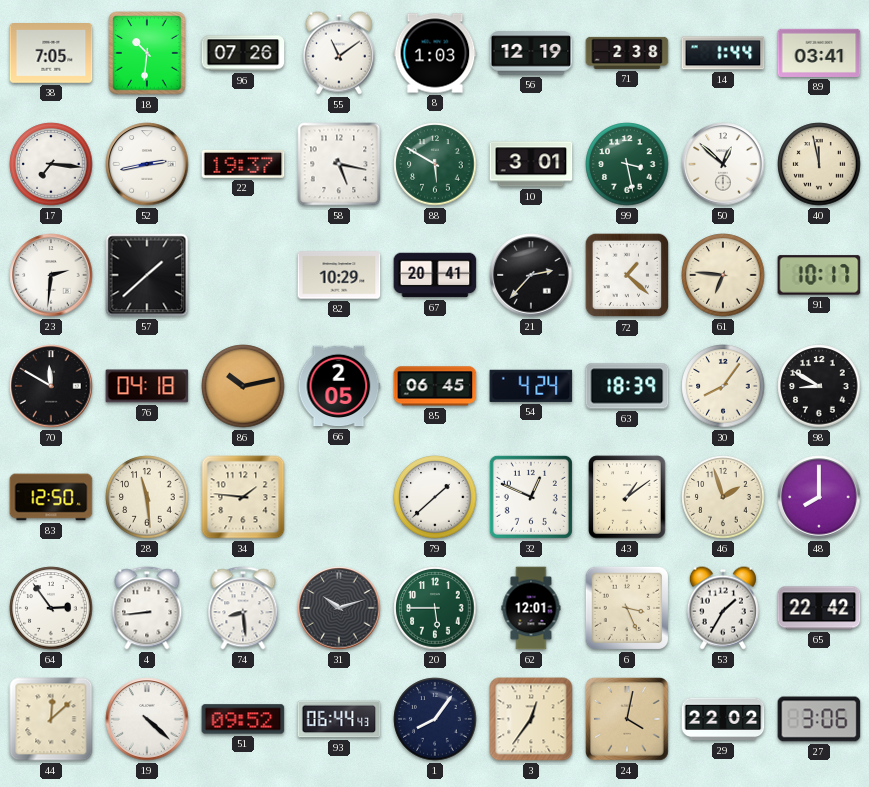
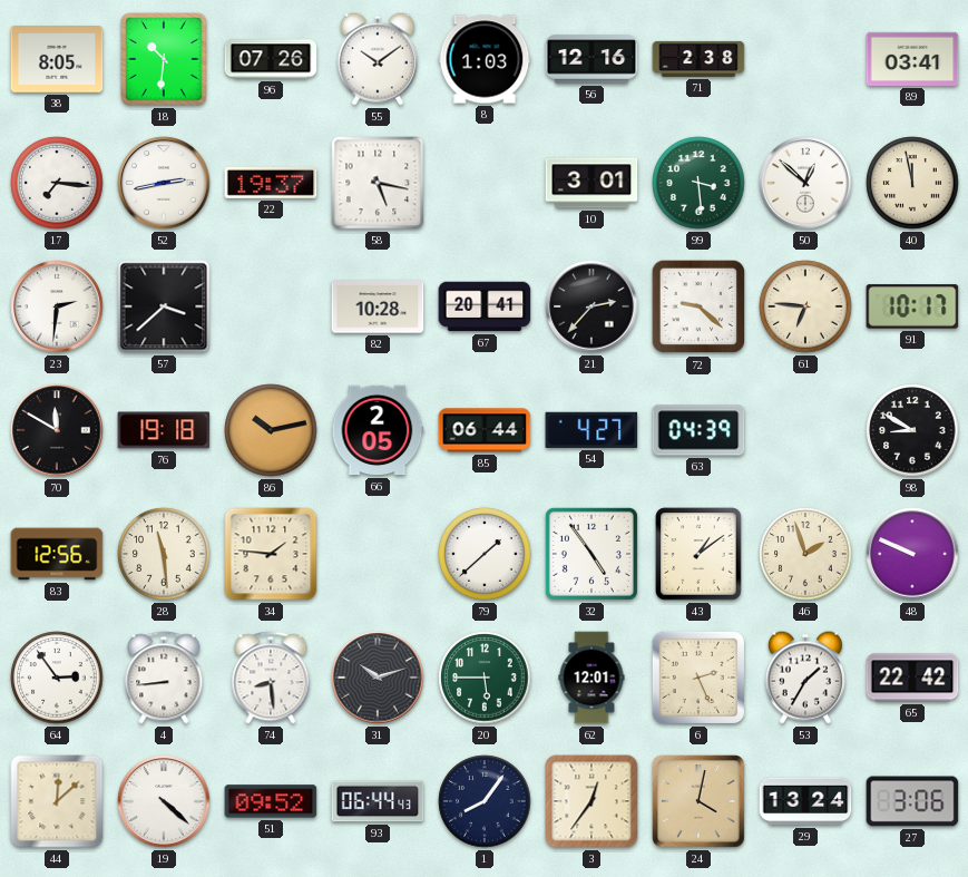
38: 7:05 -> 8:05
55: 11:09 -> 10:09
56: 12:19 -> 12:16
14: 1:44 -> none
88: 5:50 -> none
99: 3:28 -> 3:29
57: 1:38 -> 3:38
82: 10:29 -> 10:28
72: 1:22 -> 9:22
76: 04:18 -> 19:18
85: 06:45 -> 06:44
54: 4:24 -> 4:27
63: 18:39 -> 04:39
30: 8:06 -> none
83: 12:50 -> 12:56
32: 12:49 -> 4:54
48: 8:00 -> 9:49
6: 3:26 -> 2:26
29: 22:02 -> 13:24
